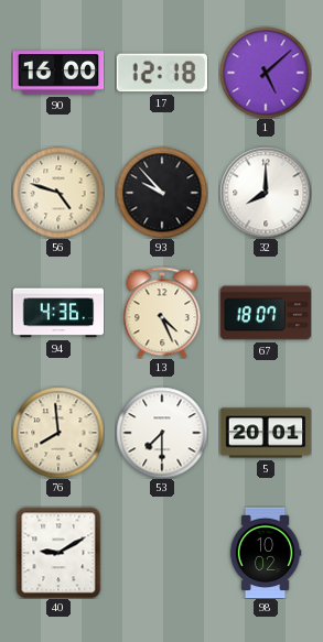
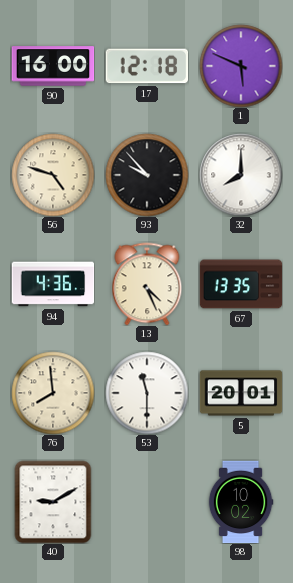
1: 5:08 -> 5:49
67: 18:07 -> 13:35
53: 7:30 -> 11:30
